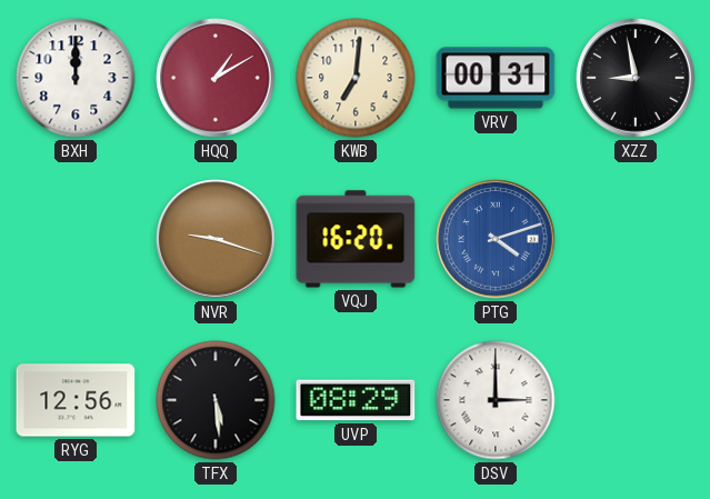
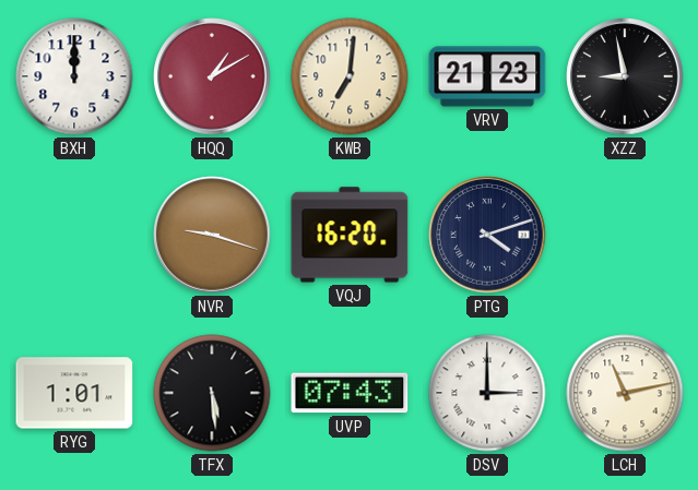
VRV: 00:31 -> 21:23
PTG dial: blue -> navy
RYG: 12:56 -> 1:01
UVP: 08:29 -> 07:43
LCH: none -> 11:13
